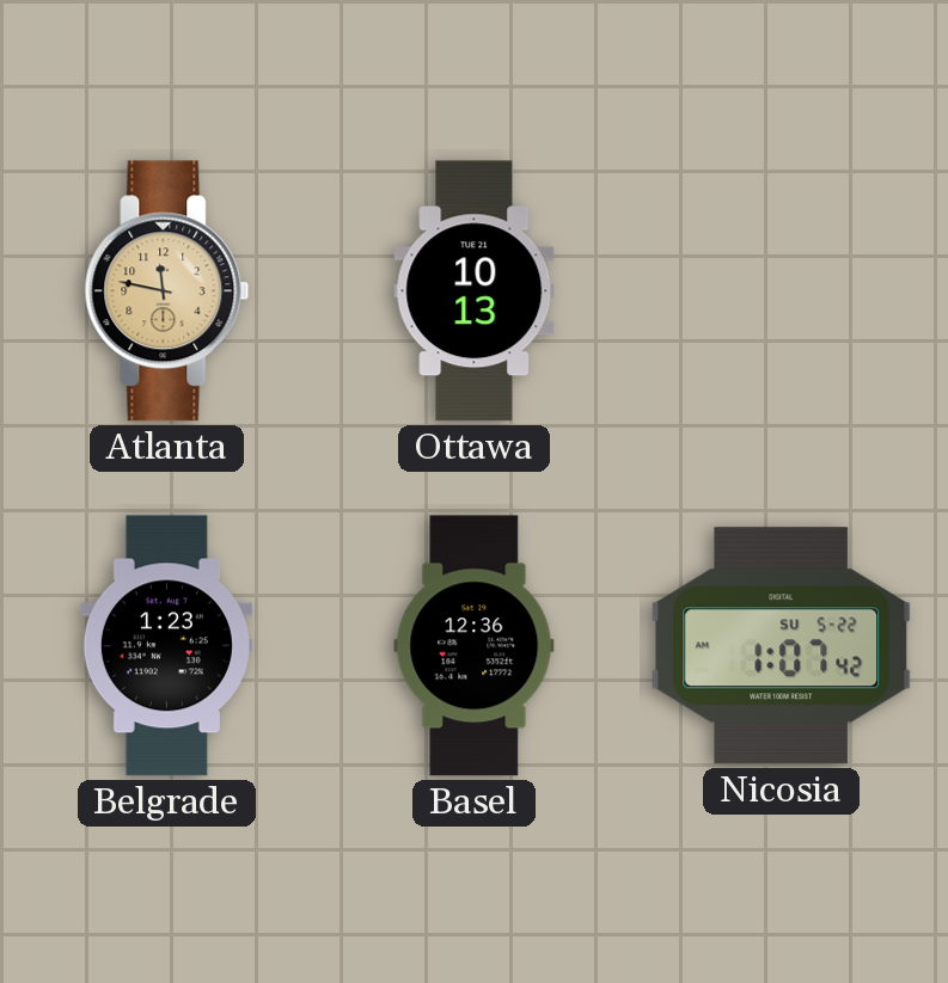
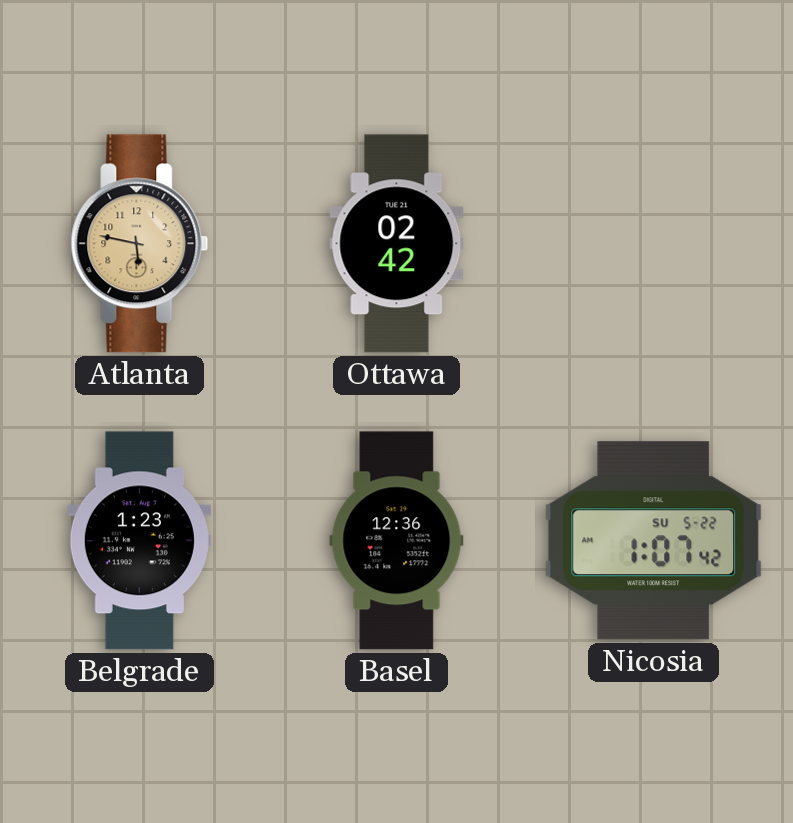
Atlanta: 11:47 -> 5:47
Ottawa: 10:13 -> 02:42
